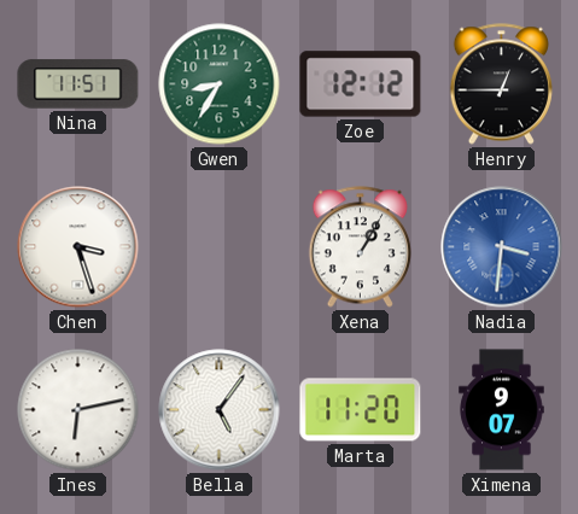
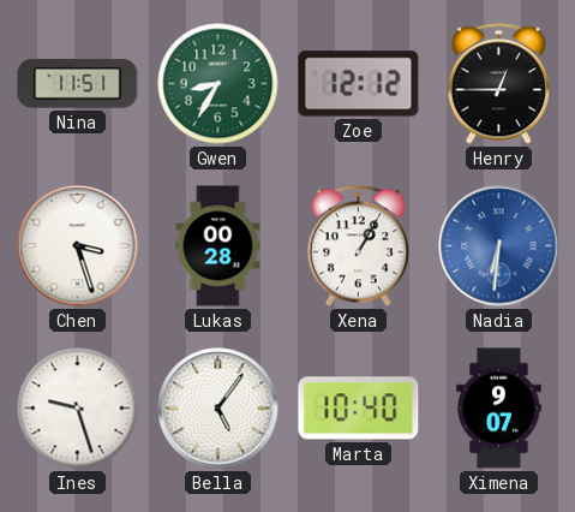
Lukas: none -> 00:28
Nadia: 3:31 -> 6:31
Ines: 6:13 -> 9:27
Marta: 11:20 -> 10:40
